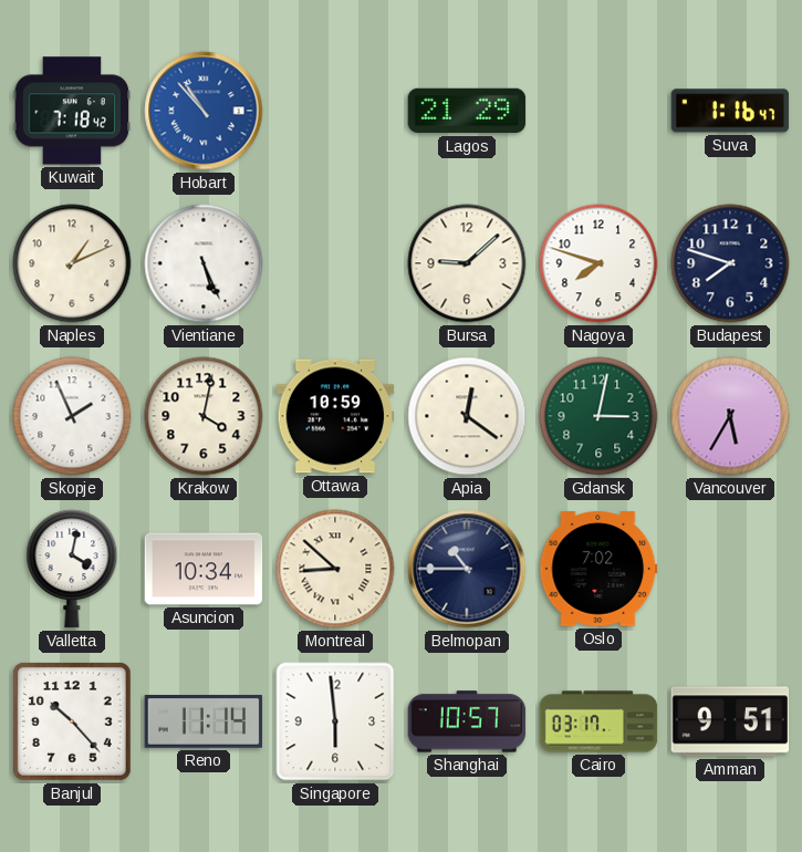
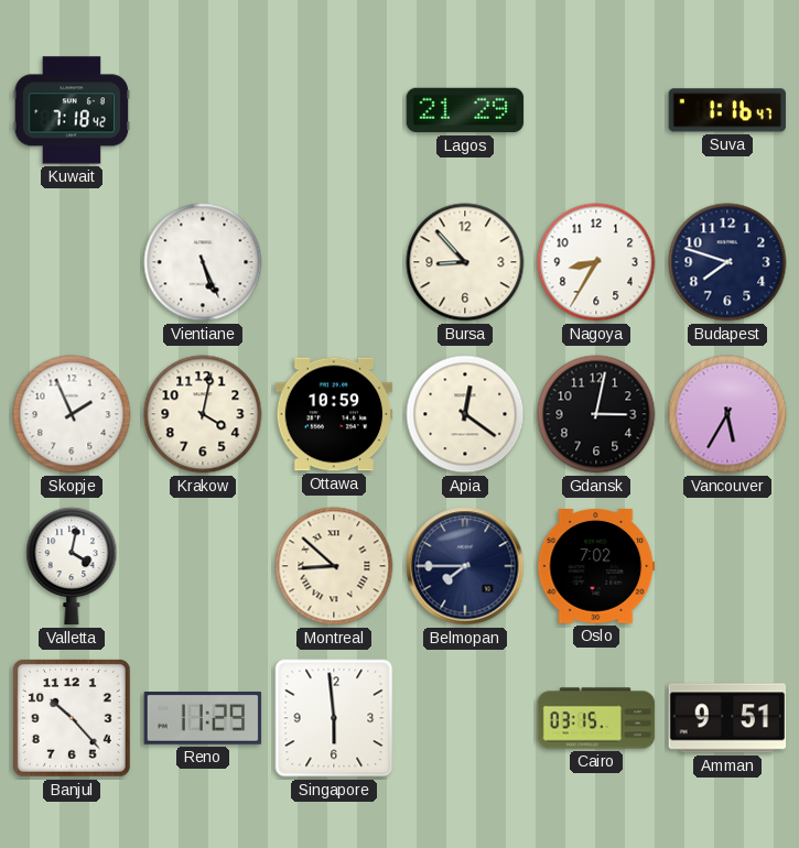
Hobart: 10:53 -> none
Naples: 1:11 -> none
Bursa: 9:08 -> 8:53
Nagoya: 7:48 -> 8:35
Gdansk dial: green -> black
Asuncion: 10:34 -> none
Belmopan: 10:45 -> 7:45
Reno: 11:14 -> 11:29
Shanghai: 10:57 -> none
Cairo: 03:17 -> 03:15
